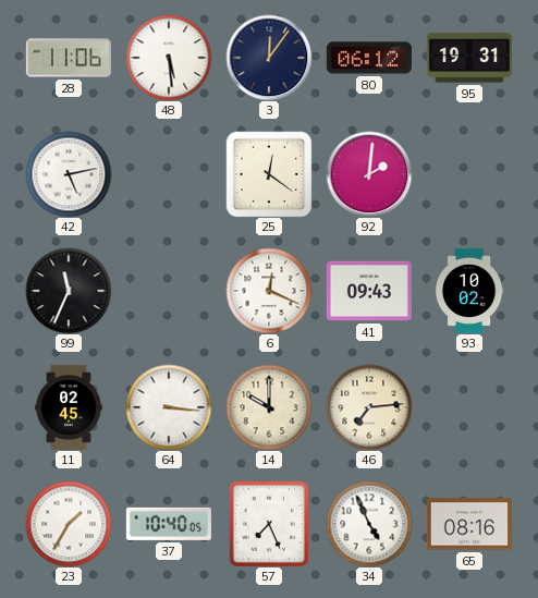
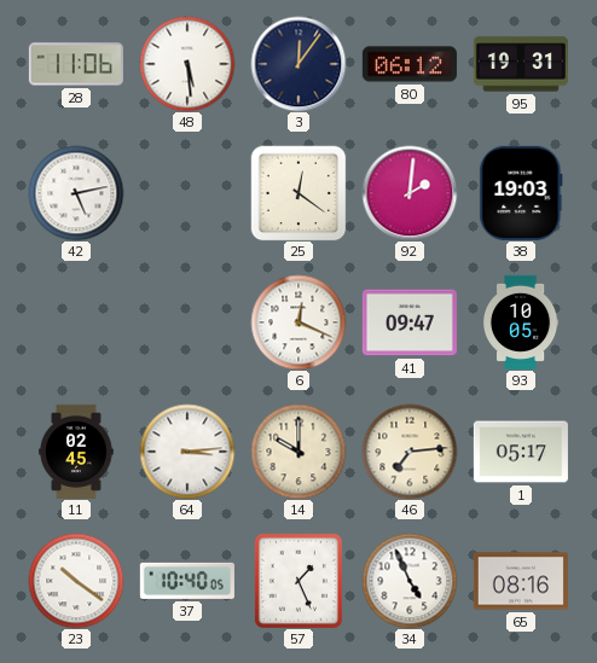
38: none -> 19:03
99: 11:34 -> none
41: 09:43 -> 09:47
93: 10:02 -> 10:05
64: 3:16 -> 3:14
1: none -> 05:17
23: 1:35 -> 10:21
57: 7:26 -> 1:26
